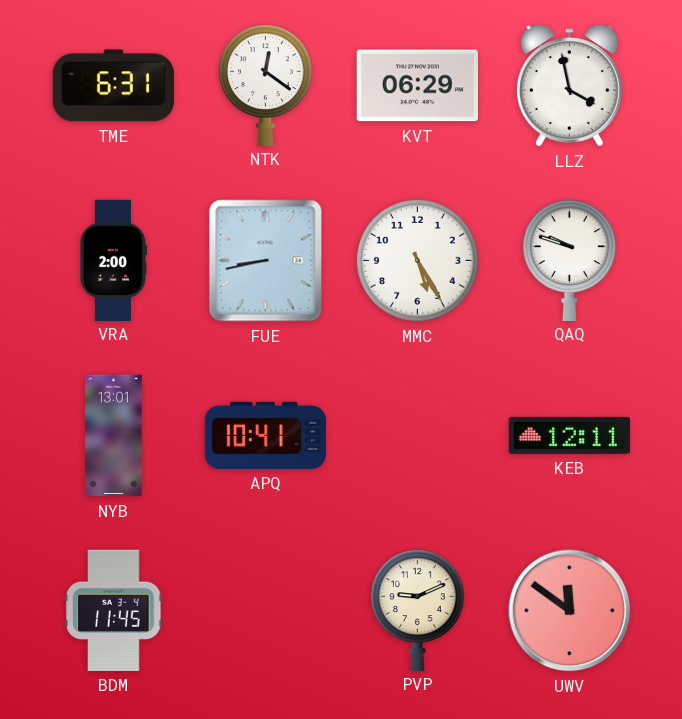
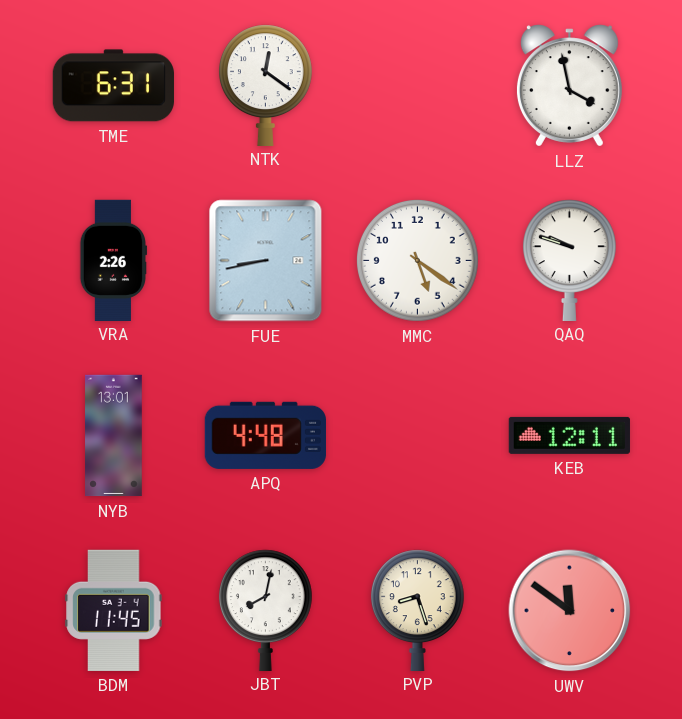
KVT: 06:29 -> none
VRA: 2:00 -> 2:26
MMC: 5:25 -> 5:21
APQ: 10:41 -> 4:48
JBT: none -> 8:02
PVP: 9:11 -> 8:27
